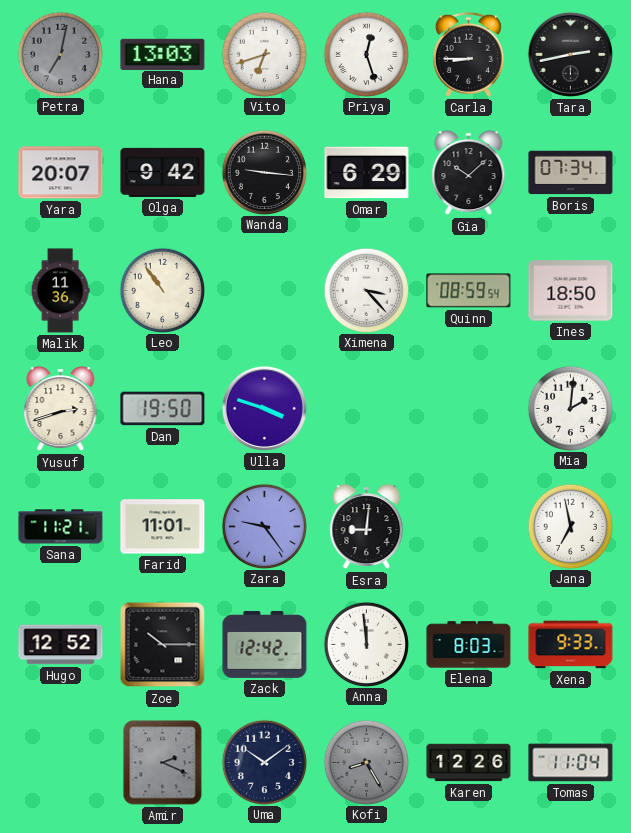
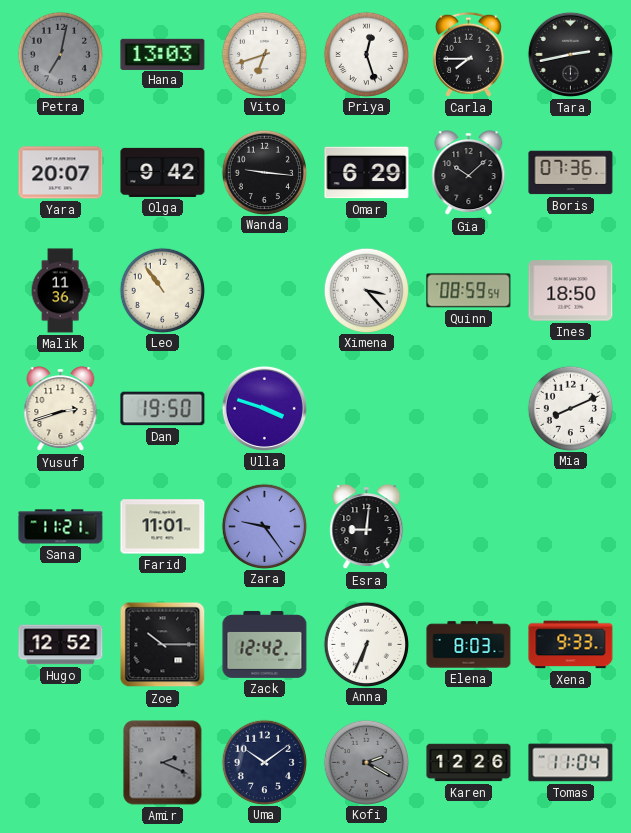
Carla: 8:45 -> 7:45
Boris: 07:34 -> 07:36
Mia: 2:01 -> 8:11
Jana: 6:58 -> none
Anna: 11:59 -> 6:34
Kofi: 8:25 -> 2:20
